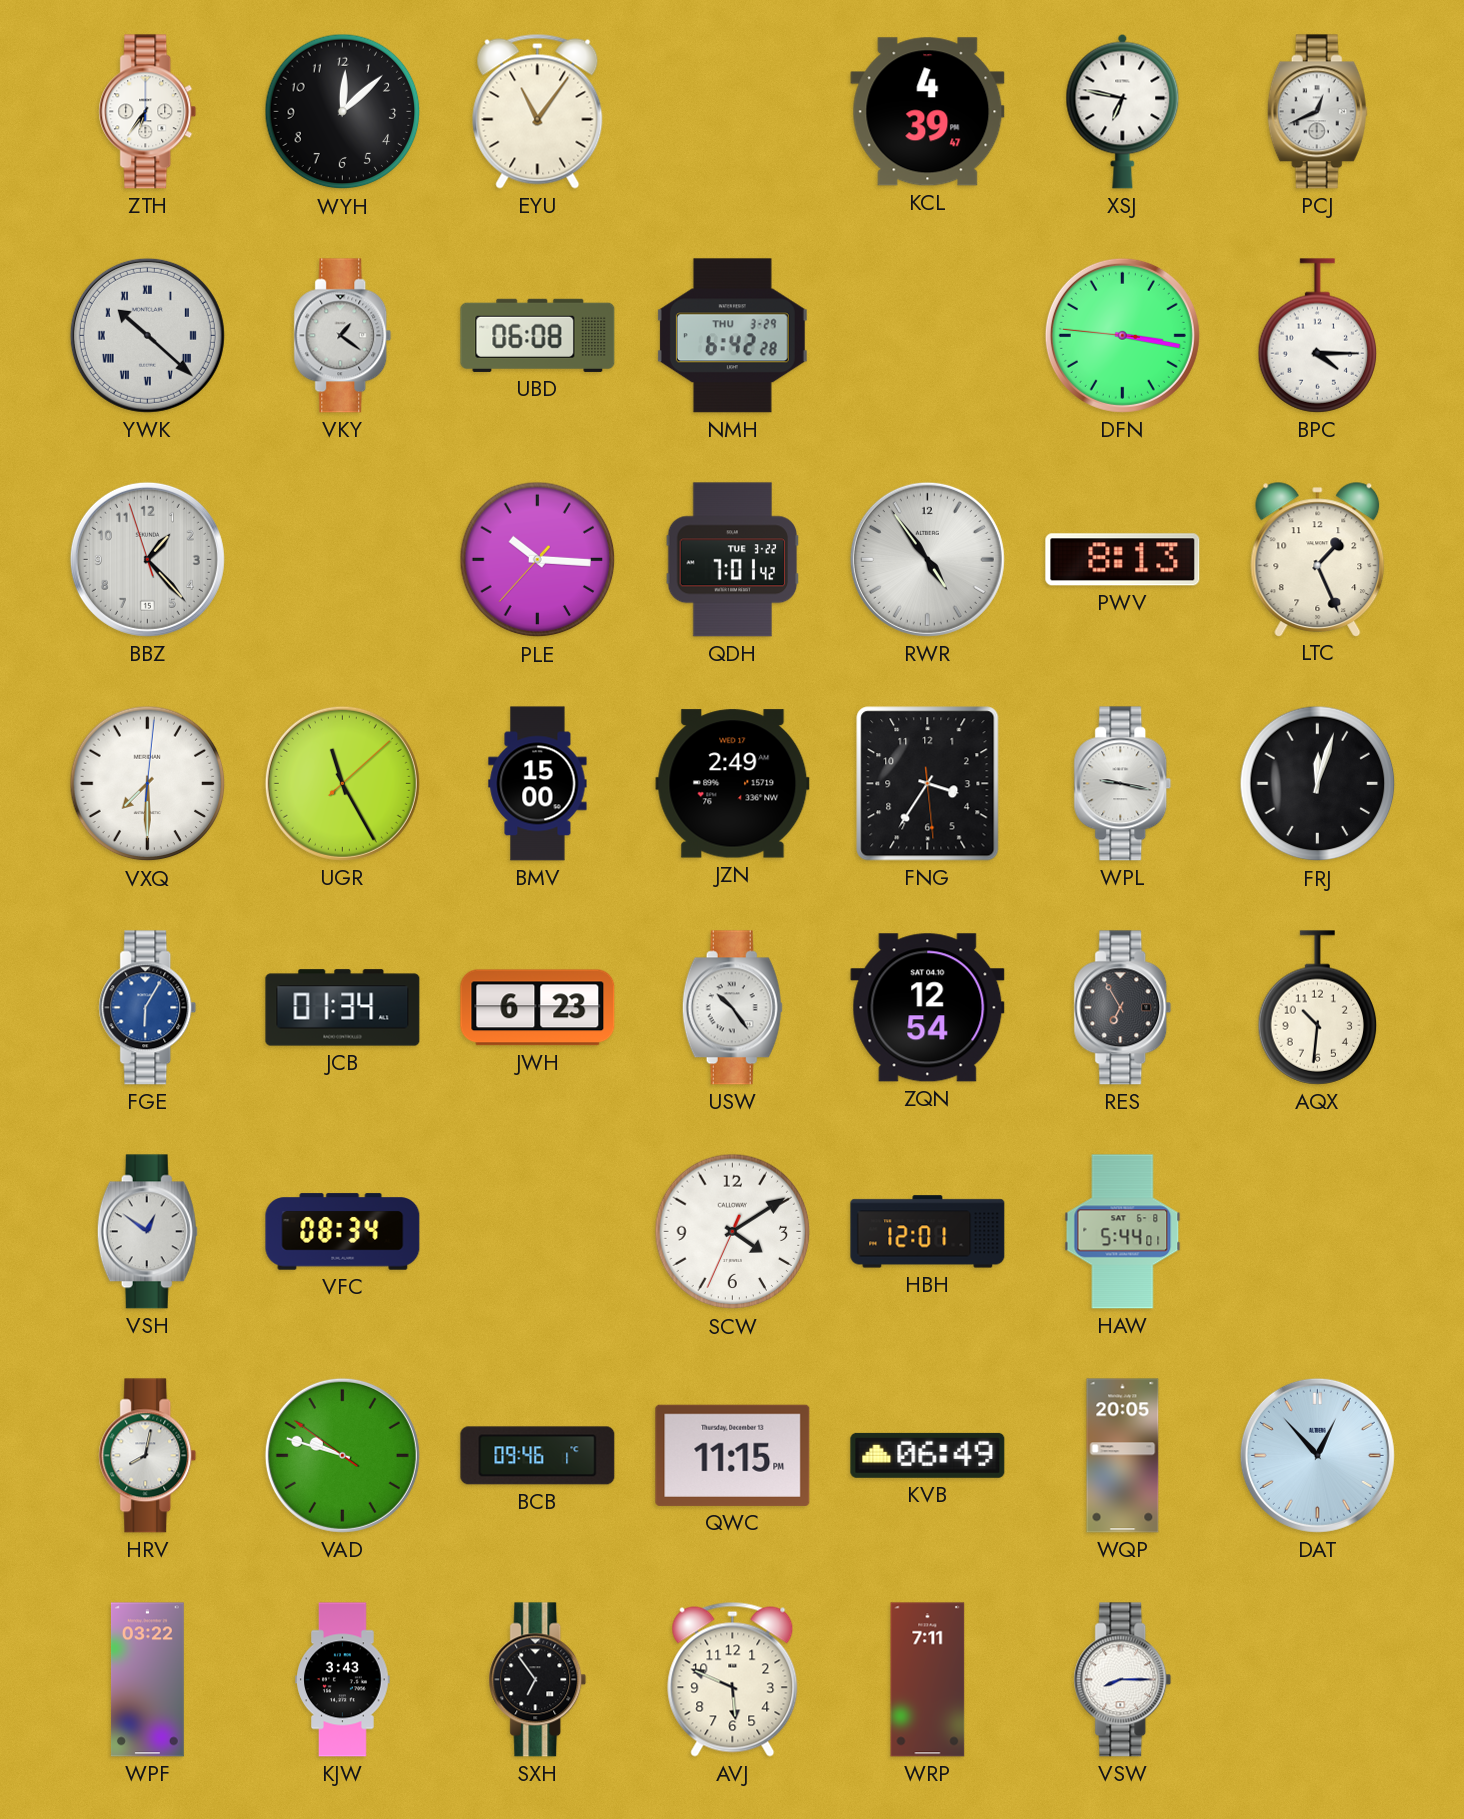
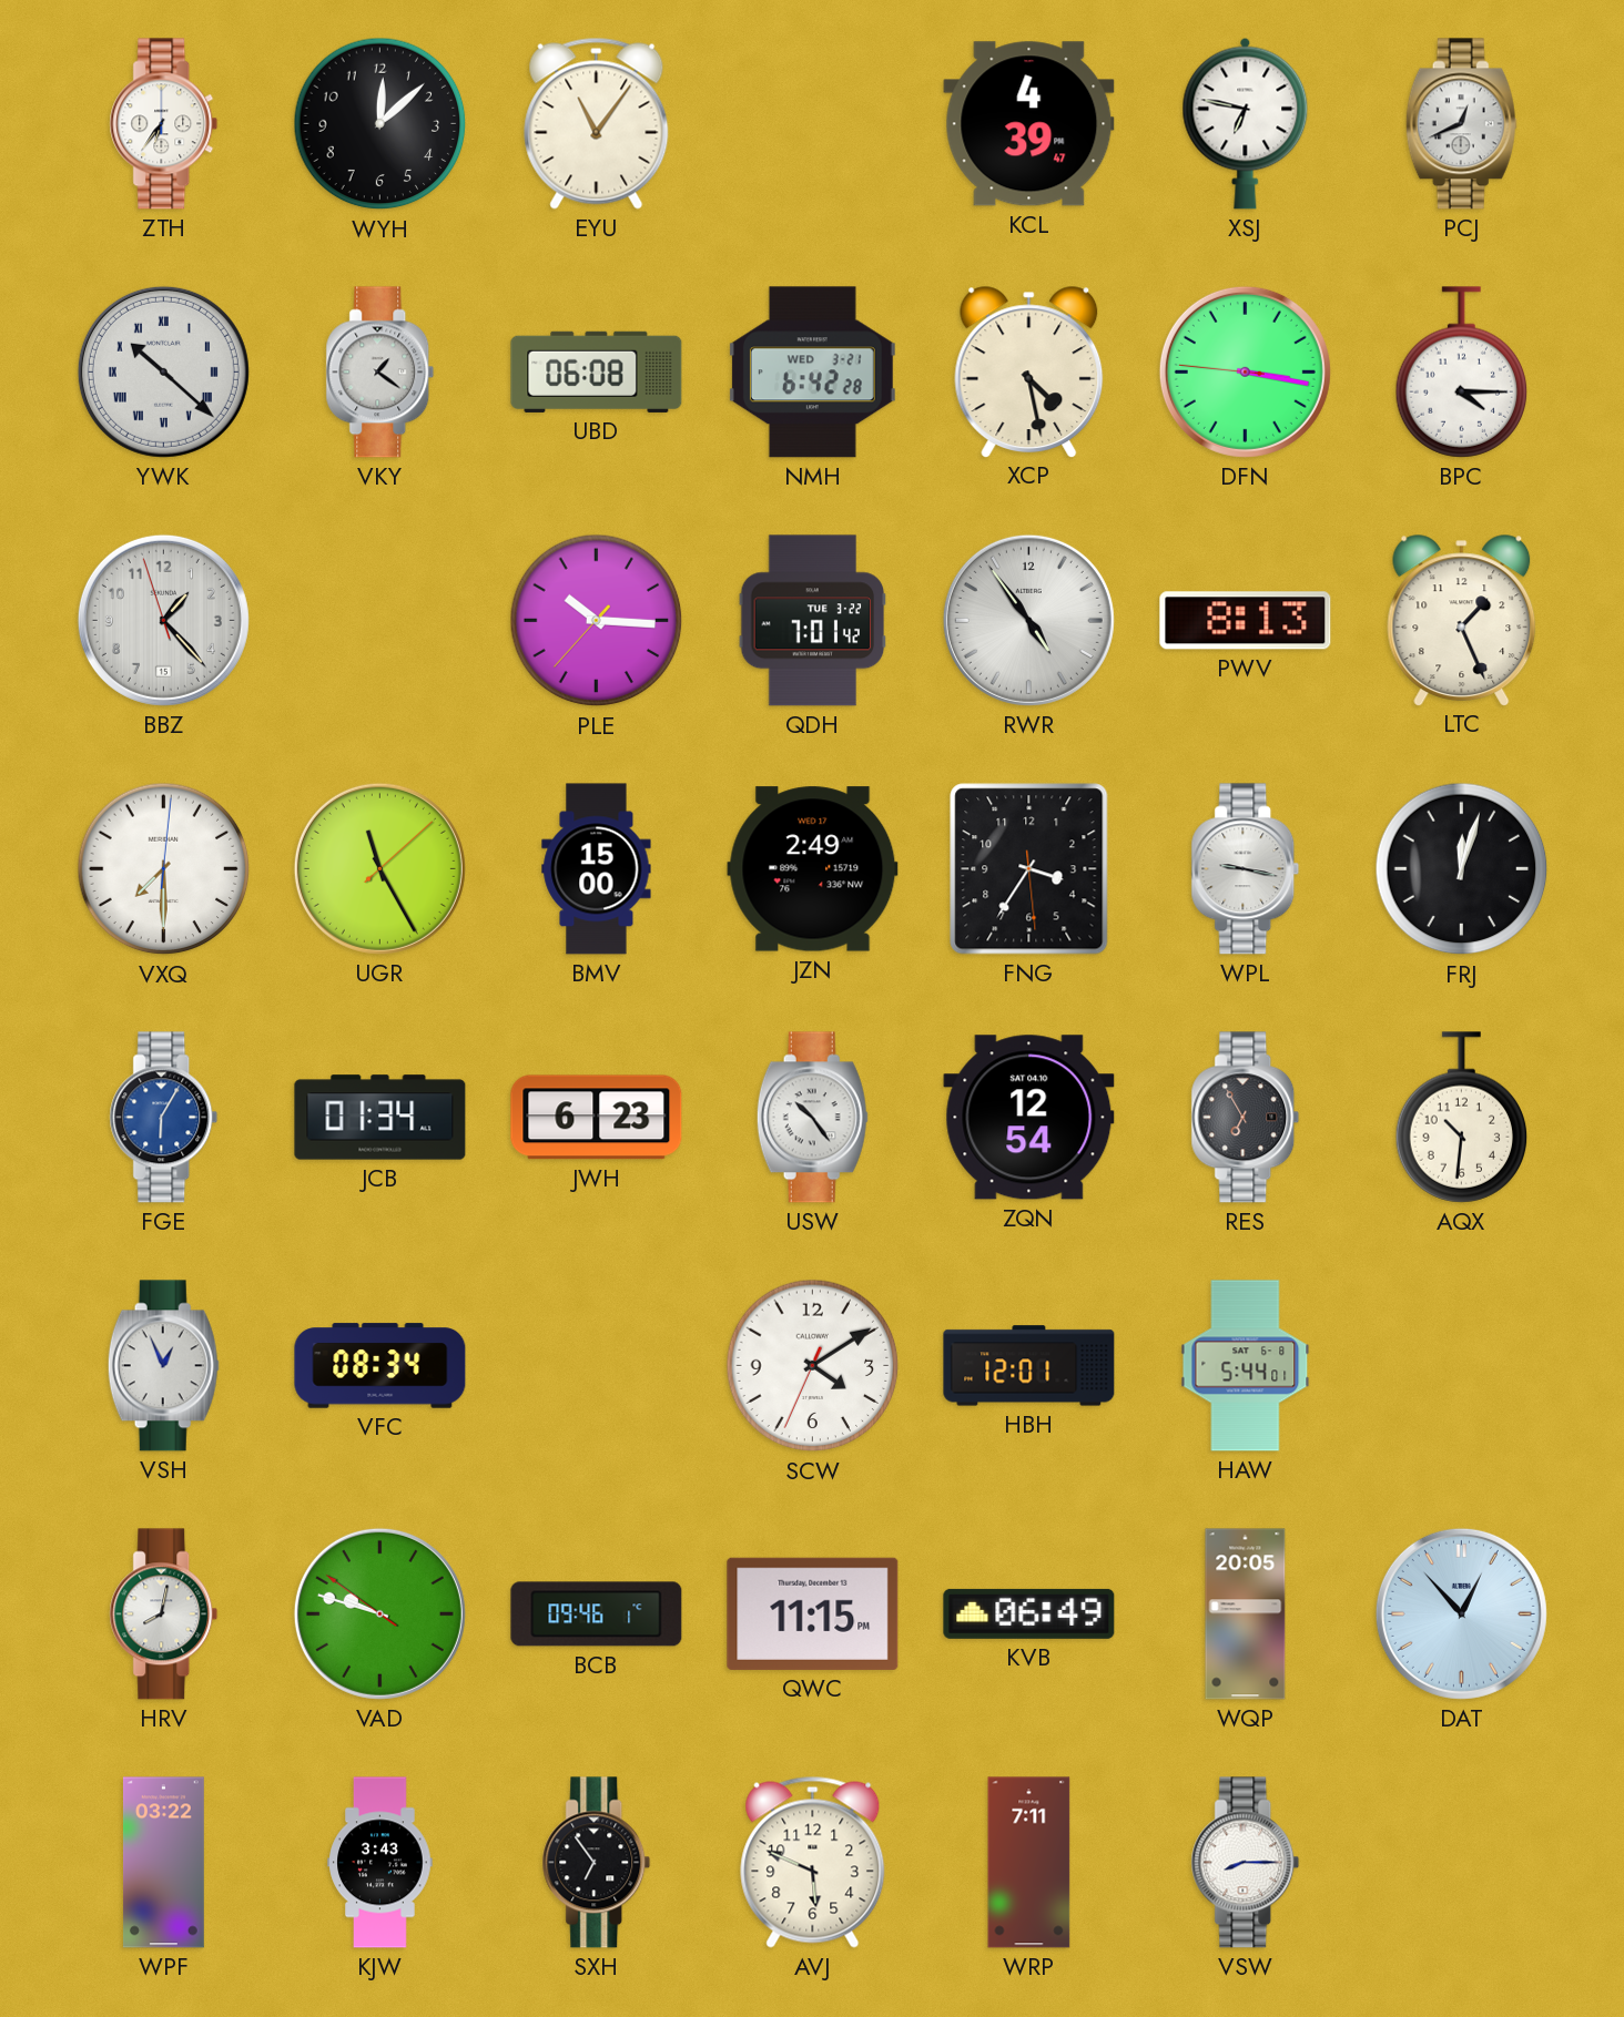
NMH date: THU 3-29 -> WED 3-21
XCP: none -> 4:28
VSH: 12:51 -> 12:56
